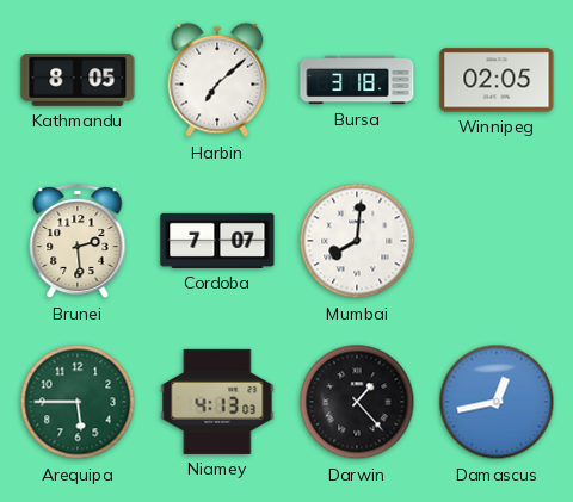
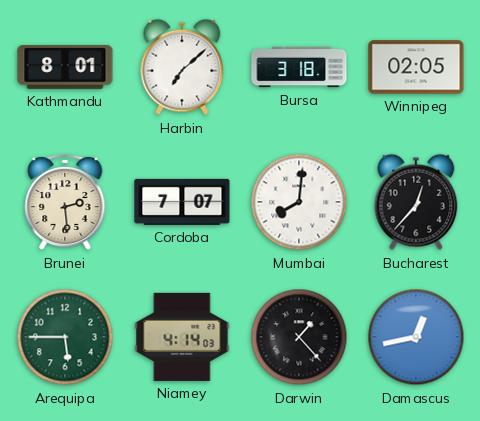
Kathmandu: 8:05 -> 8:01
Bucharest: none -> 12:37
Niamey: 4:13 -> 4:14
